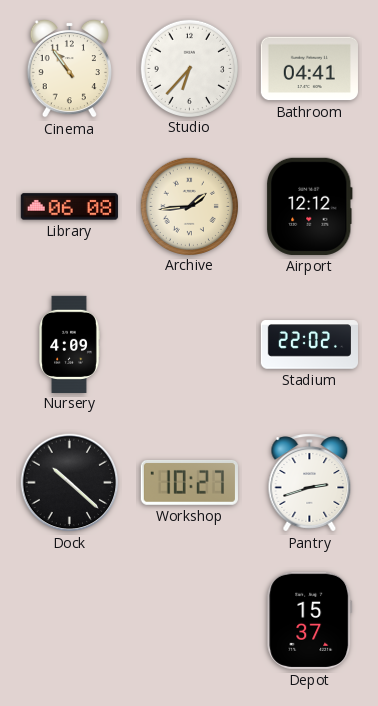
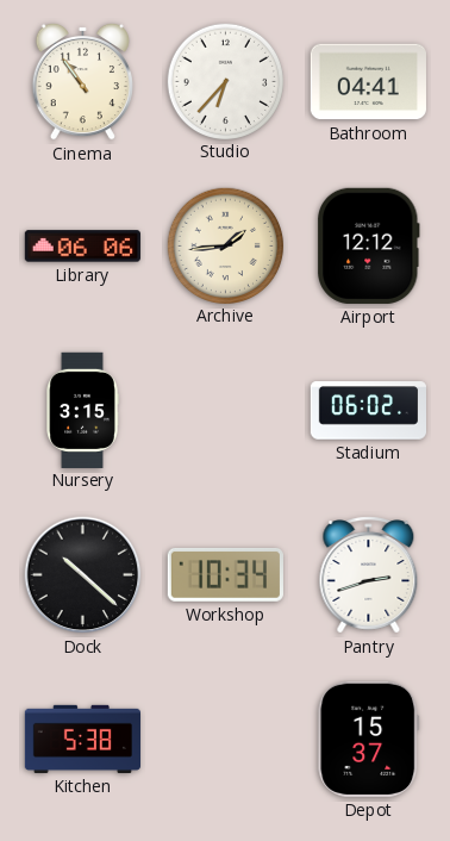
Library: 06:08 -> 06:06
Nursery: 4:09 -> 3:15
Stadium: 22:02 -> 06:02
Workshop: 10:27 -> 10:34
Kitchen: none -> 5:38
